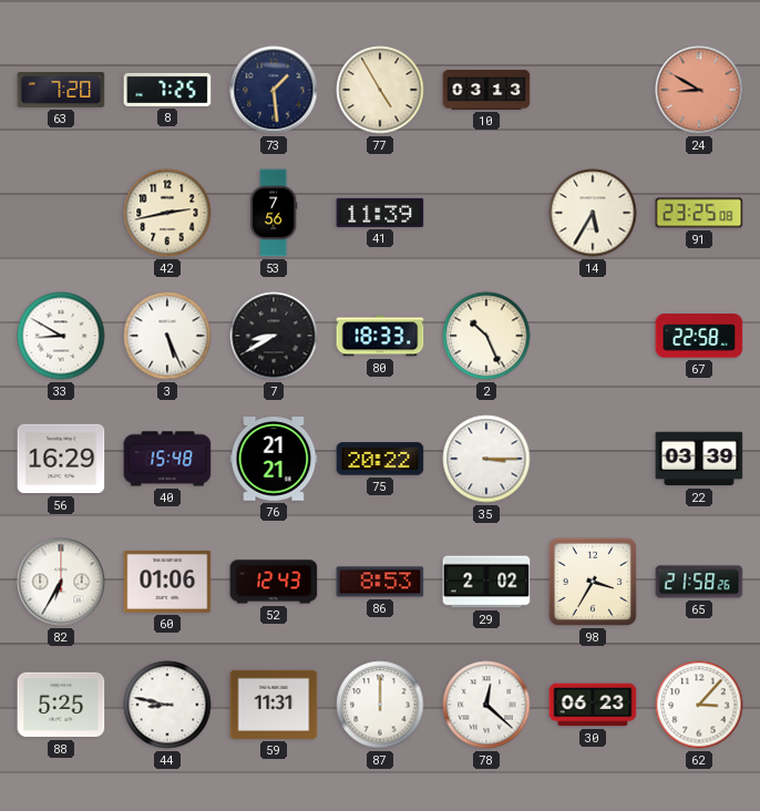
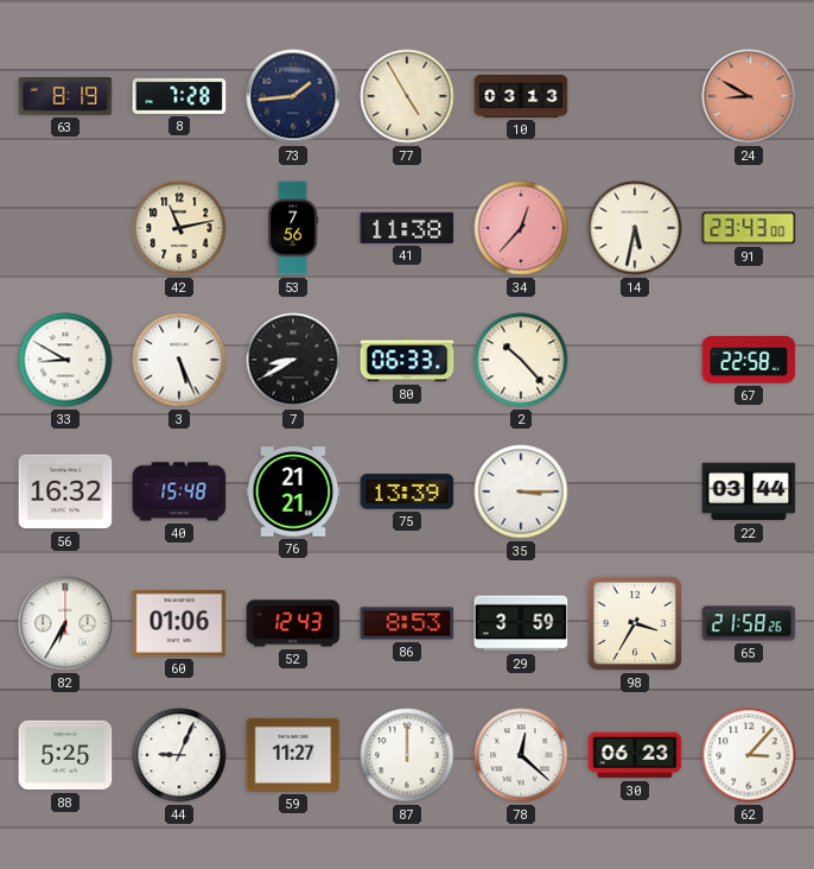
63: 7:20 -> 8:19
8: 7:25 -> 7:28
73: 1:29 -> 1:44
42: 2:43 -> 11:13
41: 11:39 -> 11:38
34: none -> 12:37
14: 5:35 -> 5:32
91: 23:25 -> 23:43
80: 18:33 -> 06:33
2: 10:26 -> 10:23
56: 16:29 -> 16:32
75: 20:22 -> 13:39
22: 03:39 -> 03:44
29: 2:02 -> 3:59
44: 8:47 -> 9:04
59: 11:31 -> 11:27
